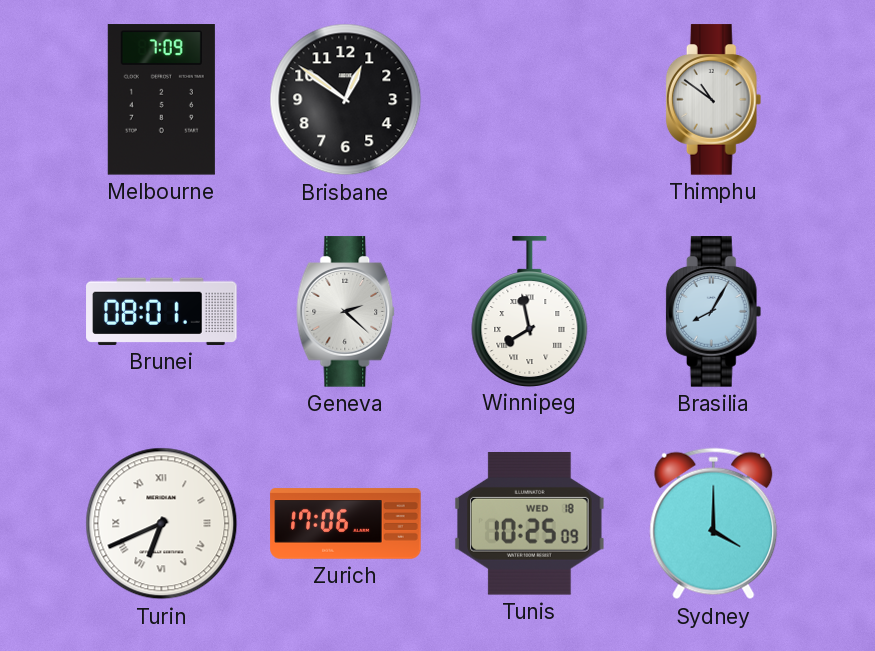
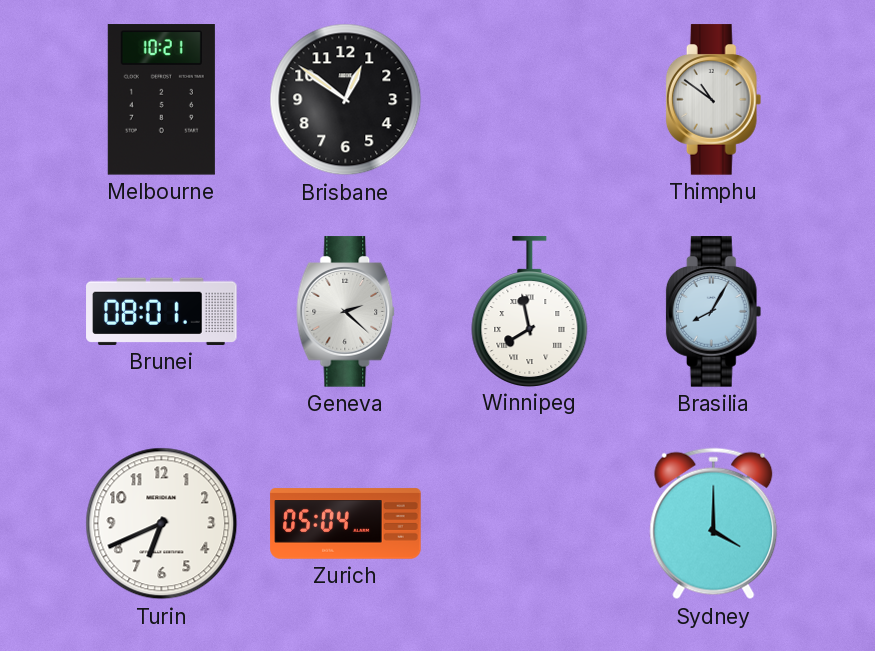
Melbourne: 7:09 -> 10:21
Turin numerals: Roman -> Arabic
Zurich: 17:06 -> 05:04
Tunis: 10:25 -> none
